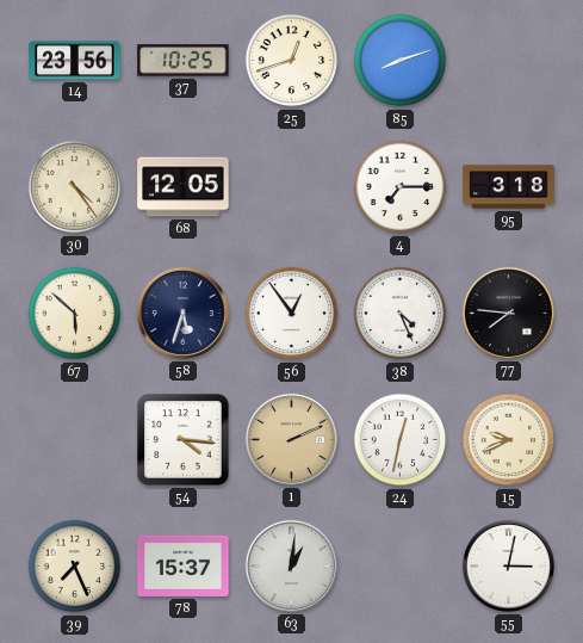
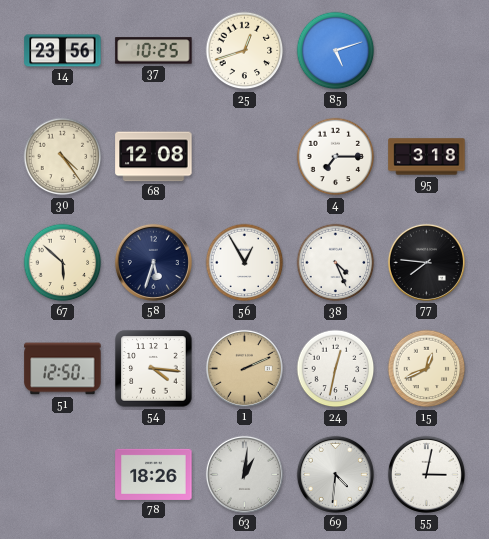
85: 8:12 -> 5:12
68: 12:05 -> 12:08
56: 12:54 -> 12:55
51: none -> 12:50
15: 9:41 -> 12:41
39: 7:26 -> none
78: 15:37 -> 18:26
69: none -> 4:31
